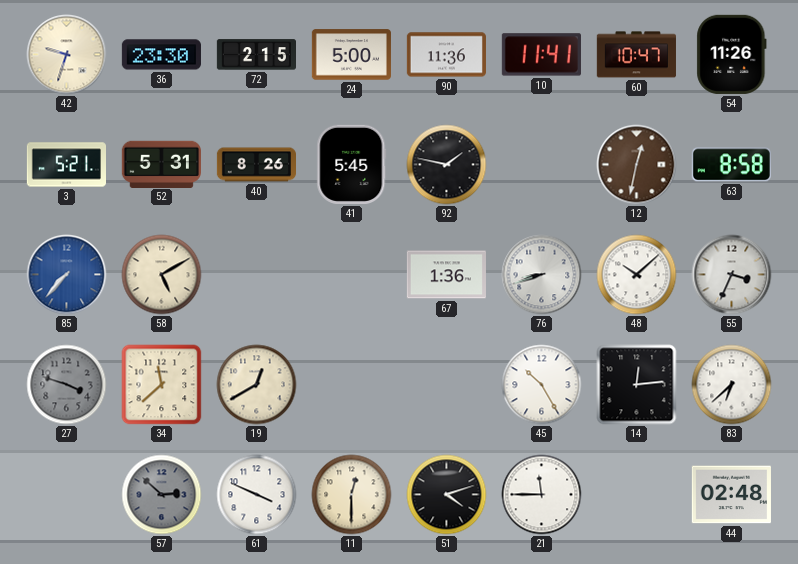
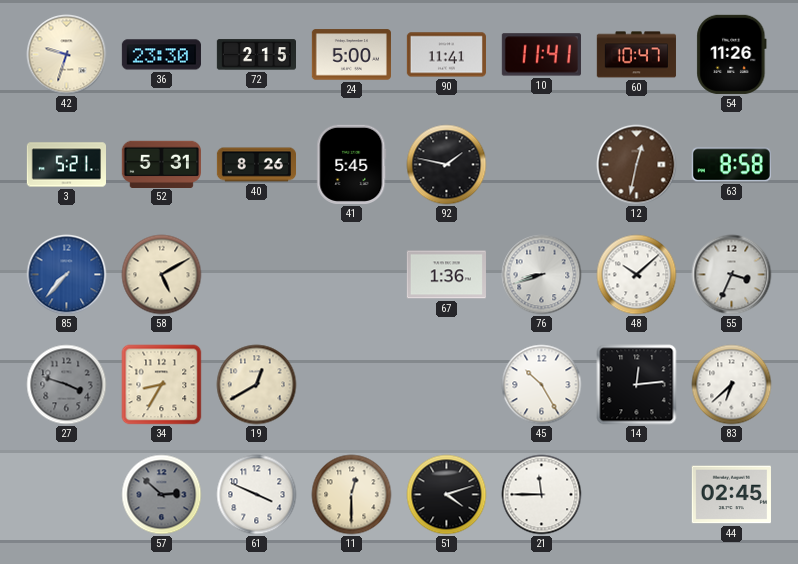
90: 11:36 -> 11:41
34: 11:38 -> 8:35
44: 02:48 -> 02:45
